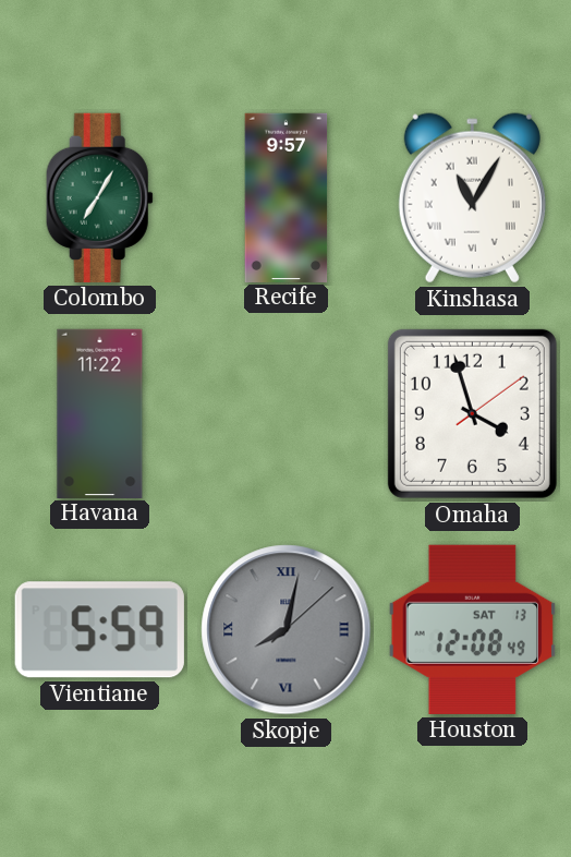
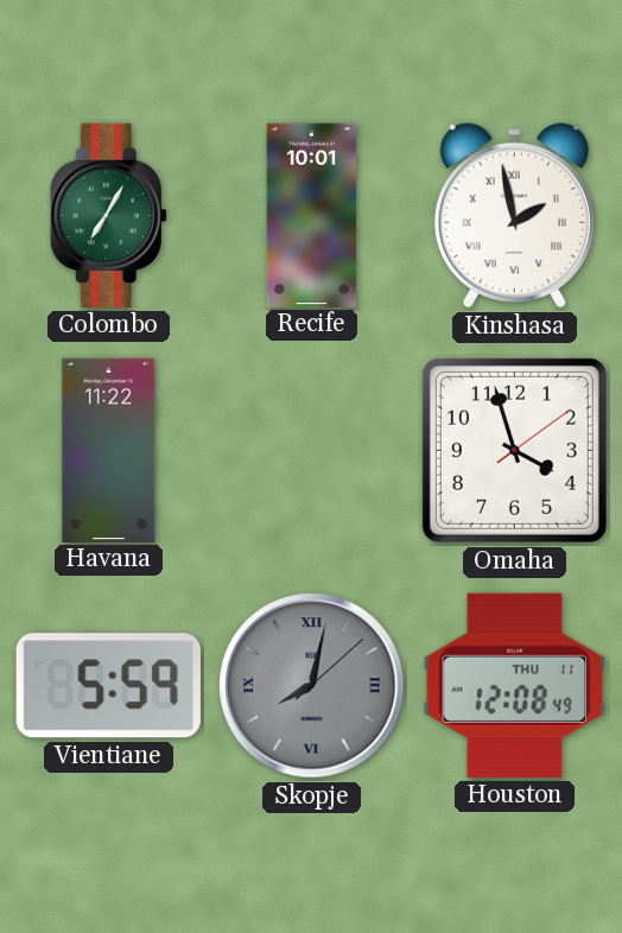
Recife: 9:57 -> 10:01
Kinshasa: 11:05 -> 1:58
Houston date: SAT 13 -> THU 11
